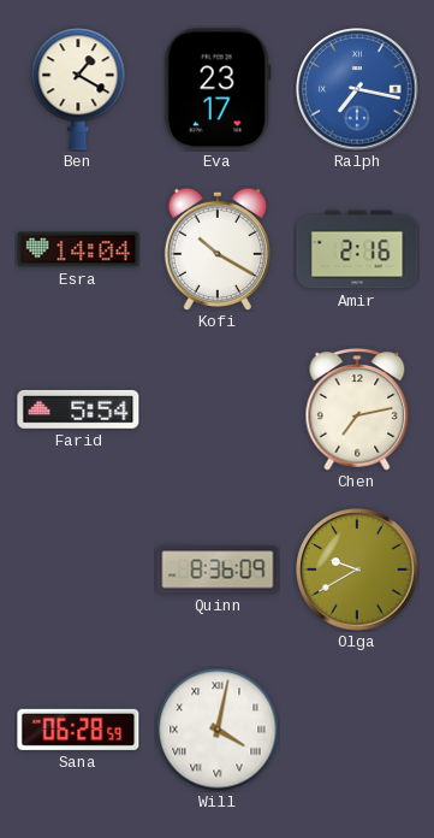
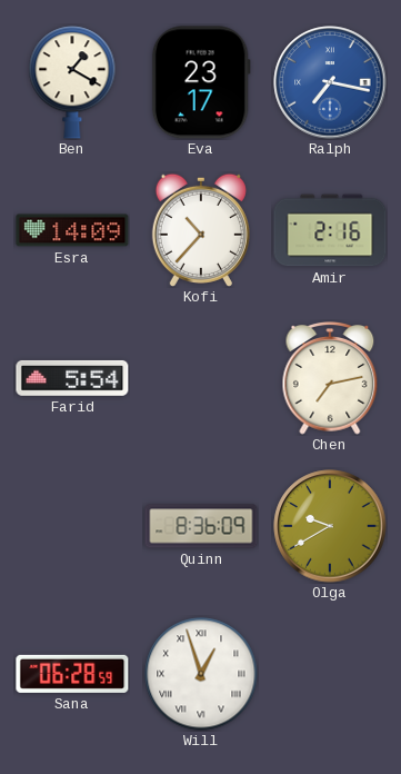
Esra: 14:04 -> 14:09
Kofi: 10:20 -> 10:37
Will: 4:02 -> 12:57
